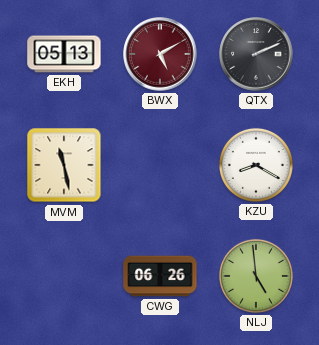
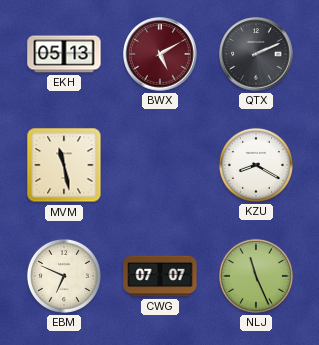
EBM: none -> 6:49
CWG: 06:26 -> 07:07
NLJ: 4:59 -> 11:26
